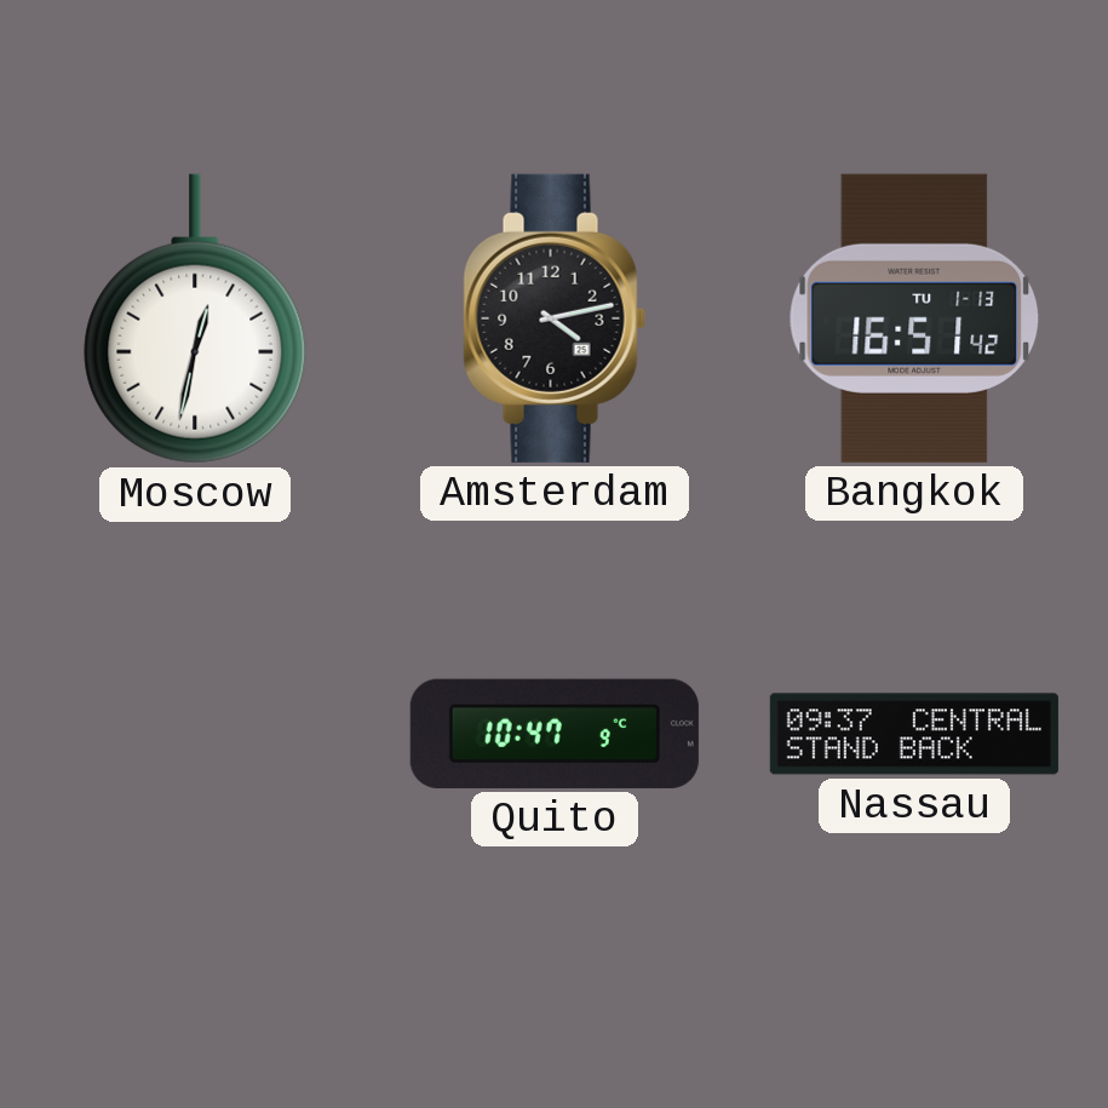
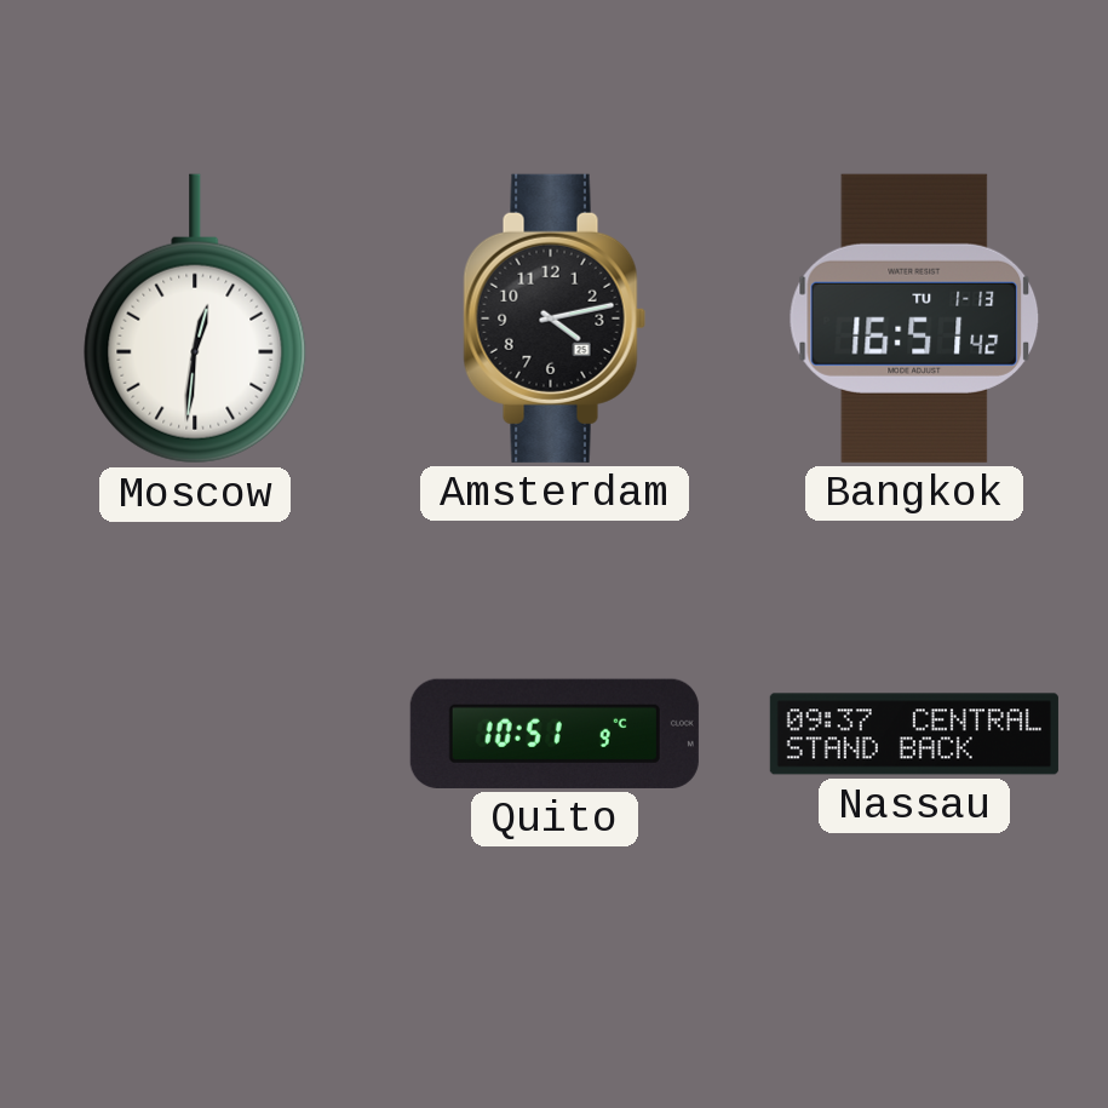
Moscow: 12:32 -> 12:31
Quito: 10:47 -> 10:51
